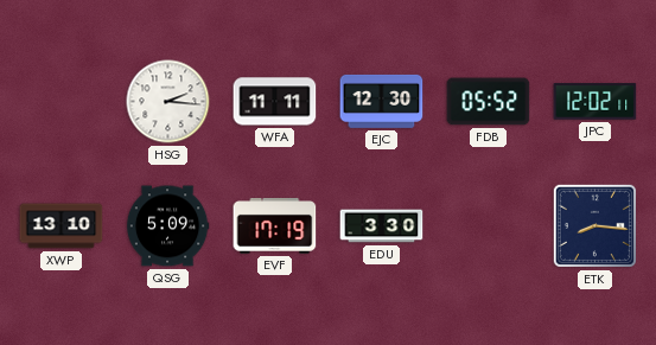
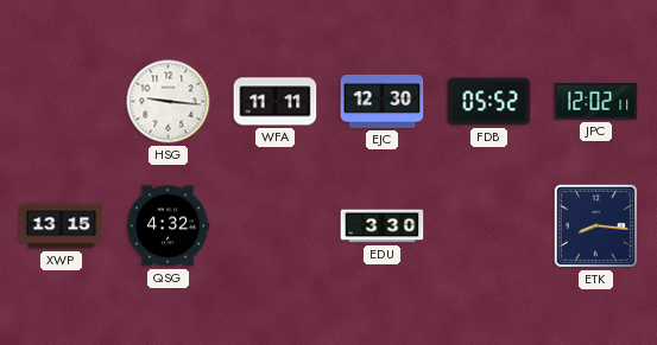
HSG: 2:16 -> 9:16
XWP: 13:10 -> 13:15
QSG: 5:09 -> 4:32
EVF: 17:19 -> none
